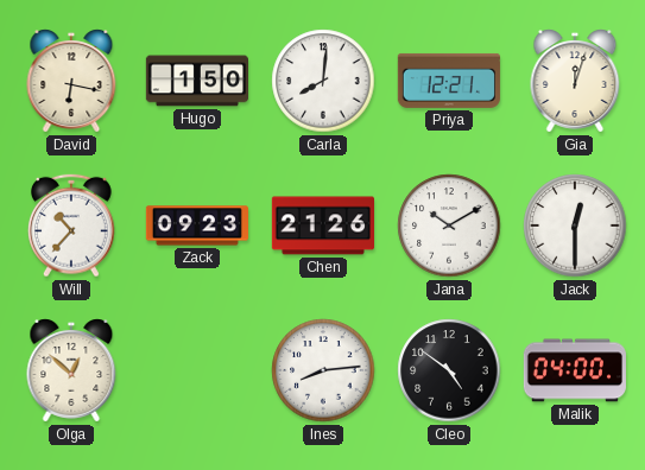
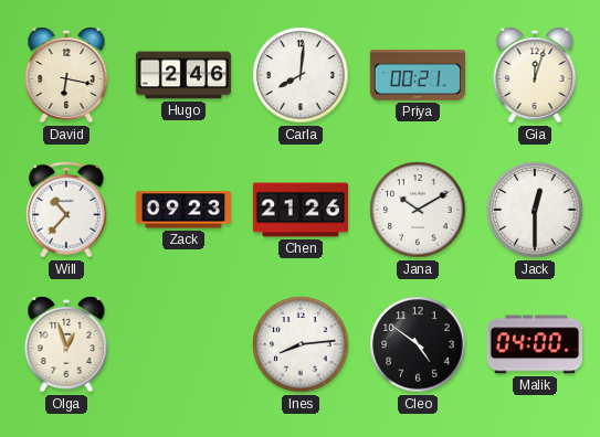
Hugo: 1:50 -> 2:46
Priya: 12:21 -> 00:21
Olga: 12:52 -> 12:57
